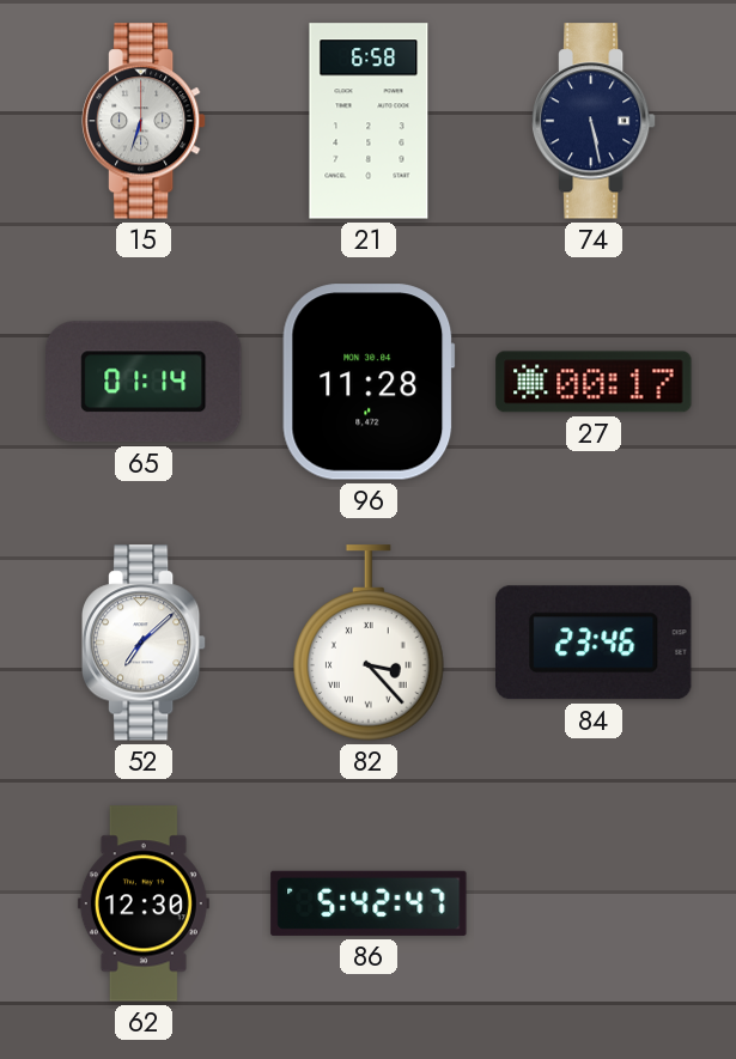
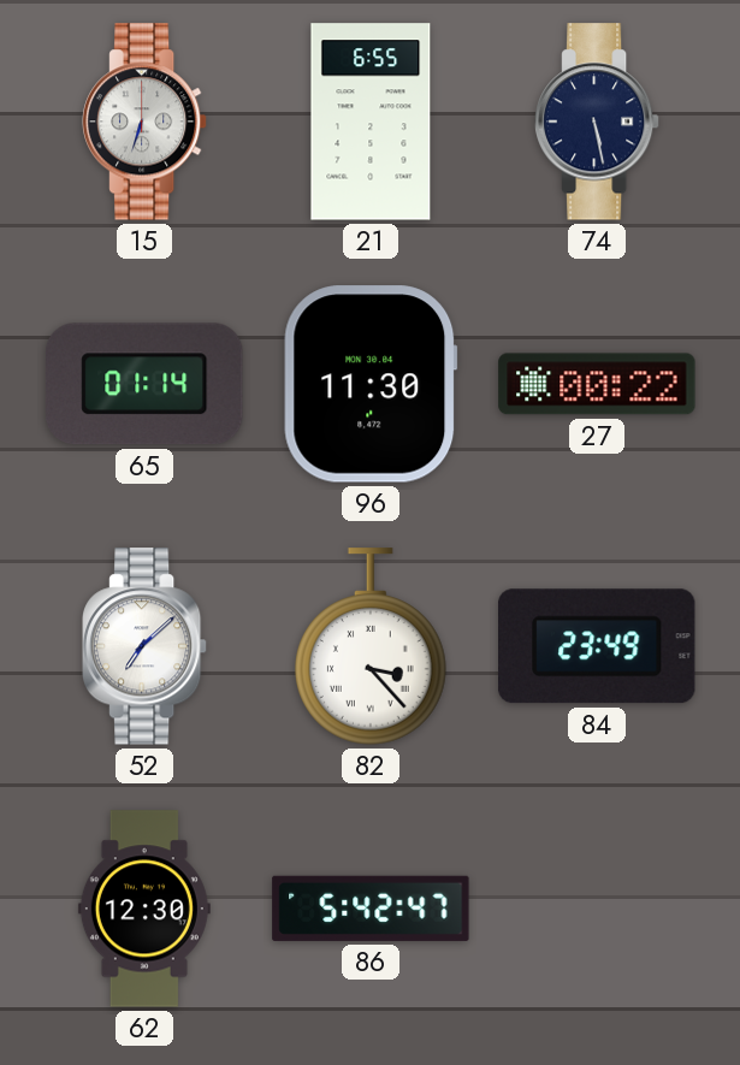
21: 6:58 -> 6:55
96: 11:28 -> 11:30
27: 00:17 -> 00:22
84: 23:46 -> 23:49
